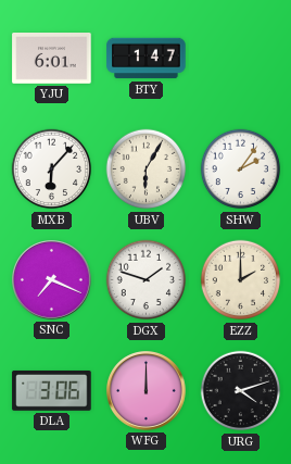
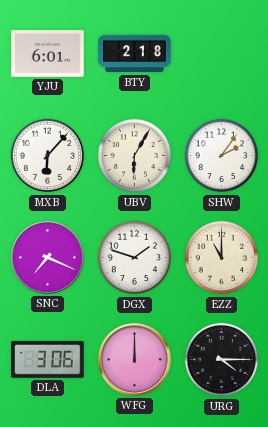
BTY: 1:47 -> 2:18
EZZ: 2:00 -> 11:00
URG: 4:12 -> 4:15
